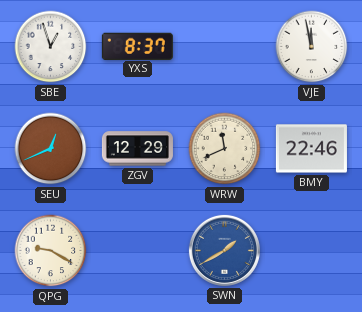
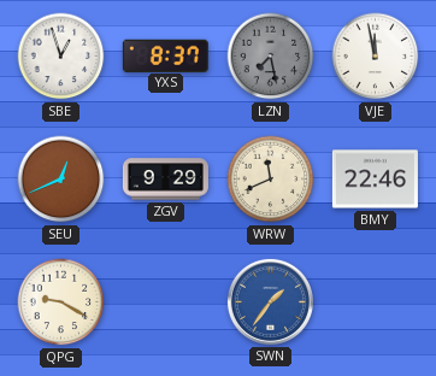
LZN: none -> 7:28
ZGV: 12:29 -> 9:29
SWN: 1:40 -> 1:36
